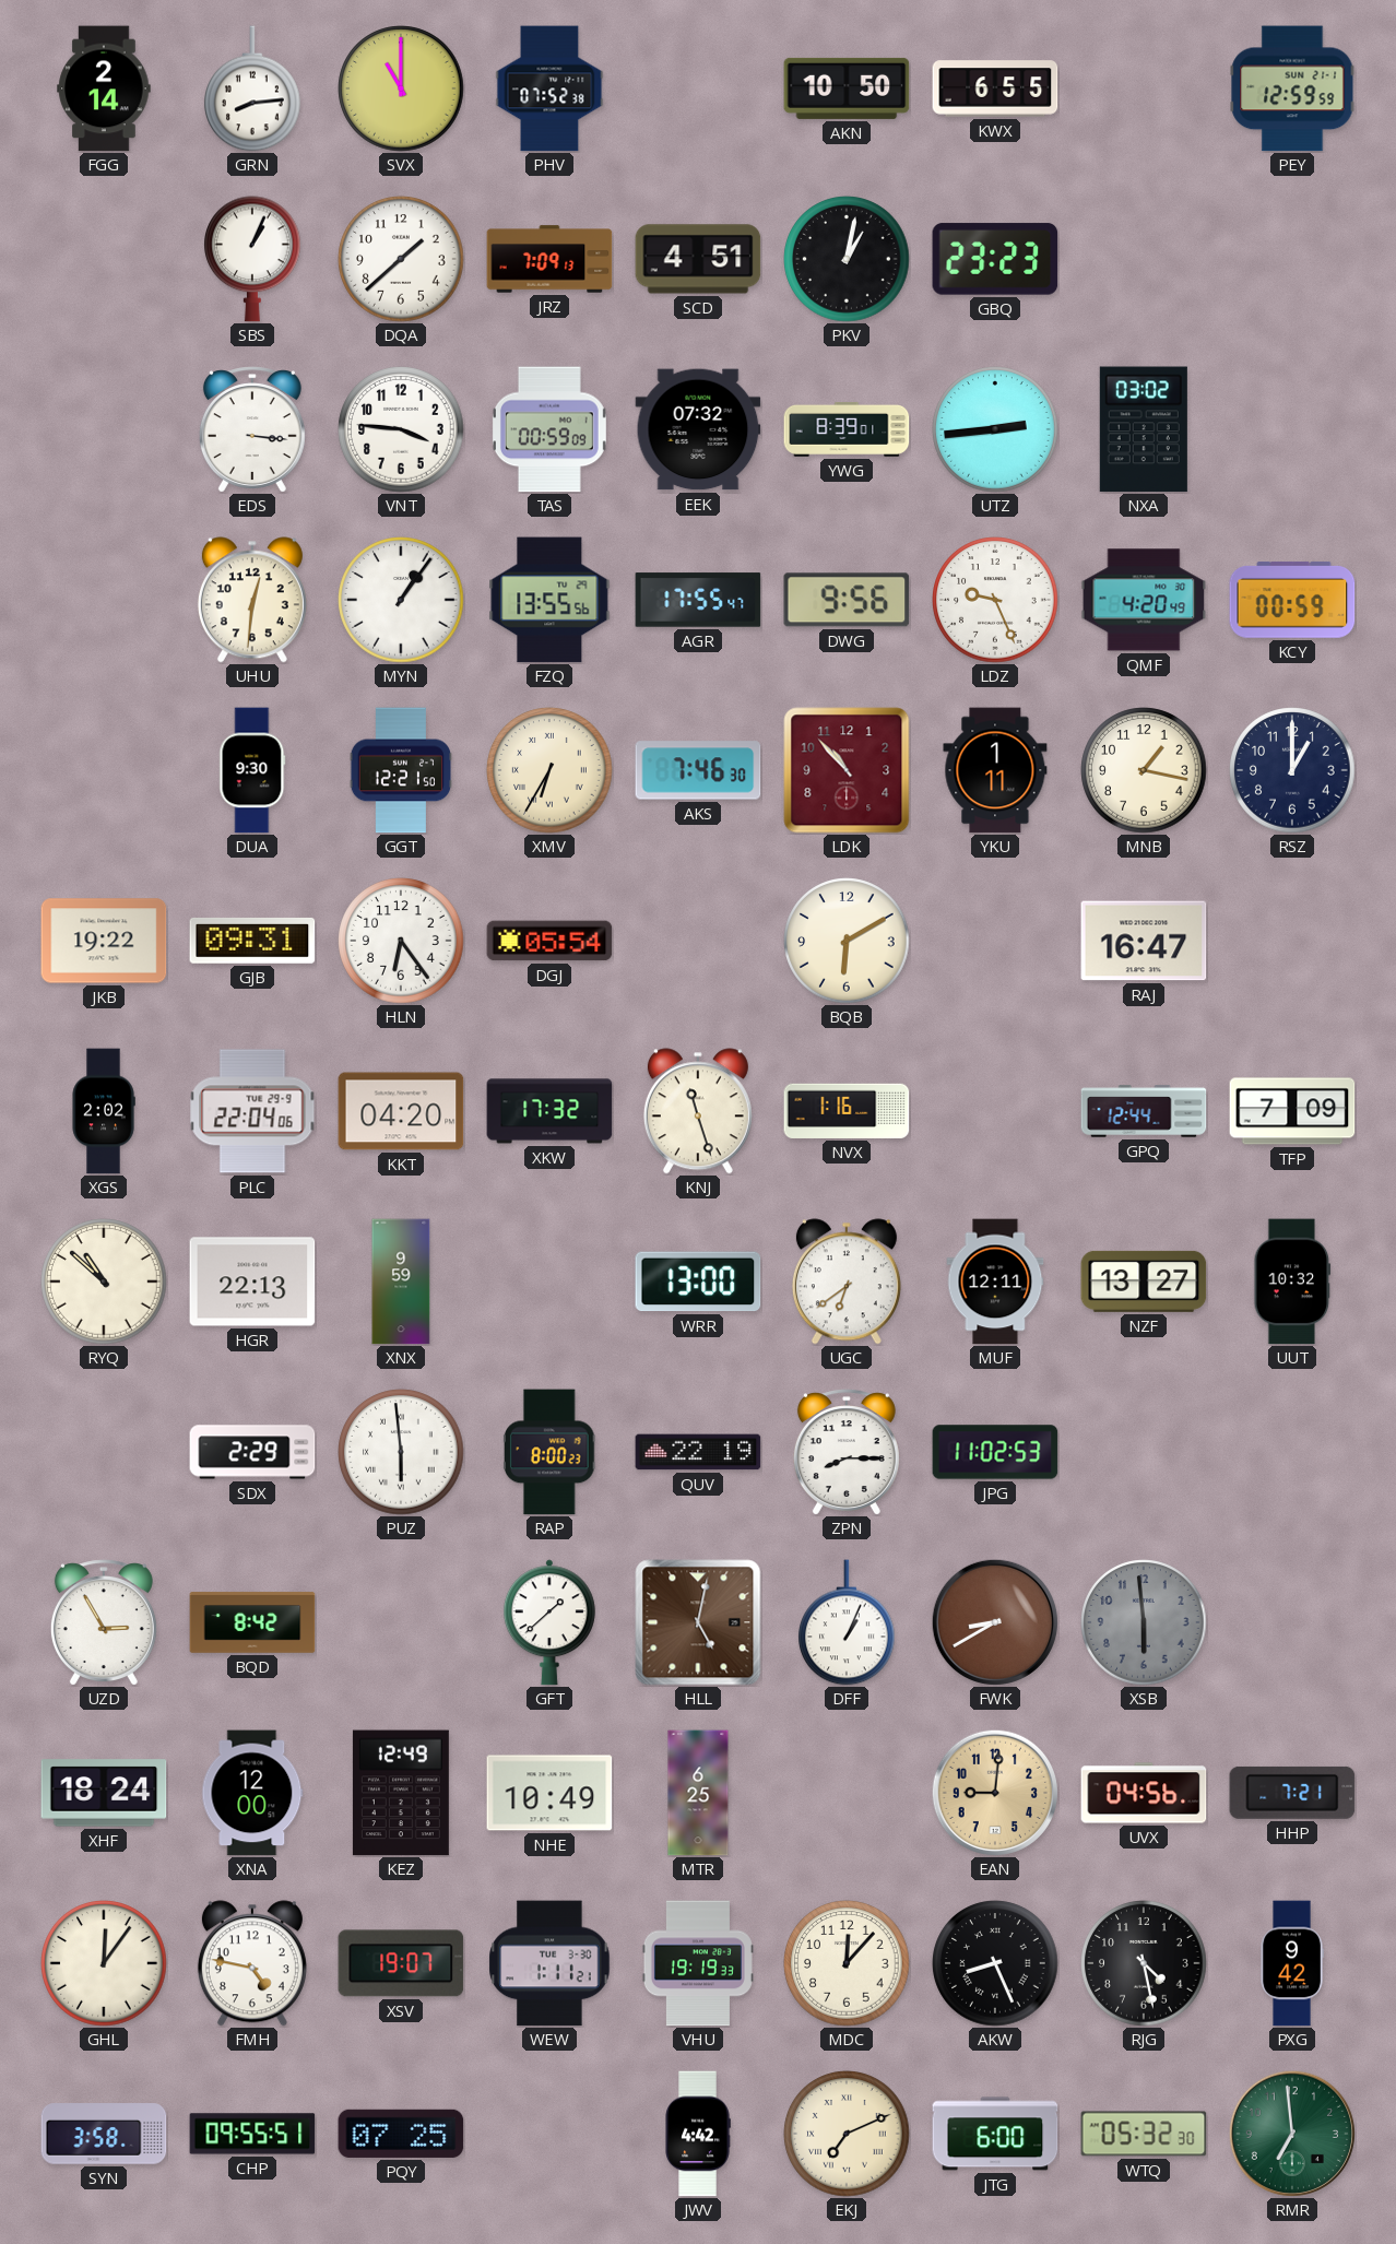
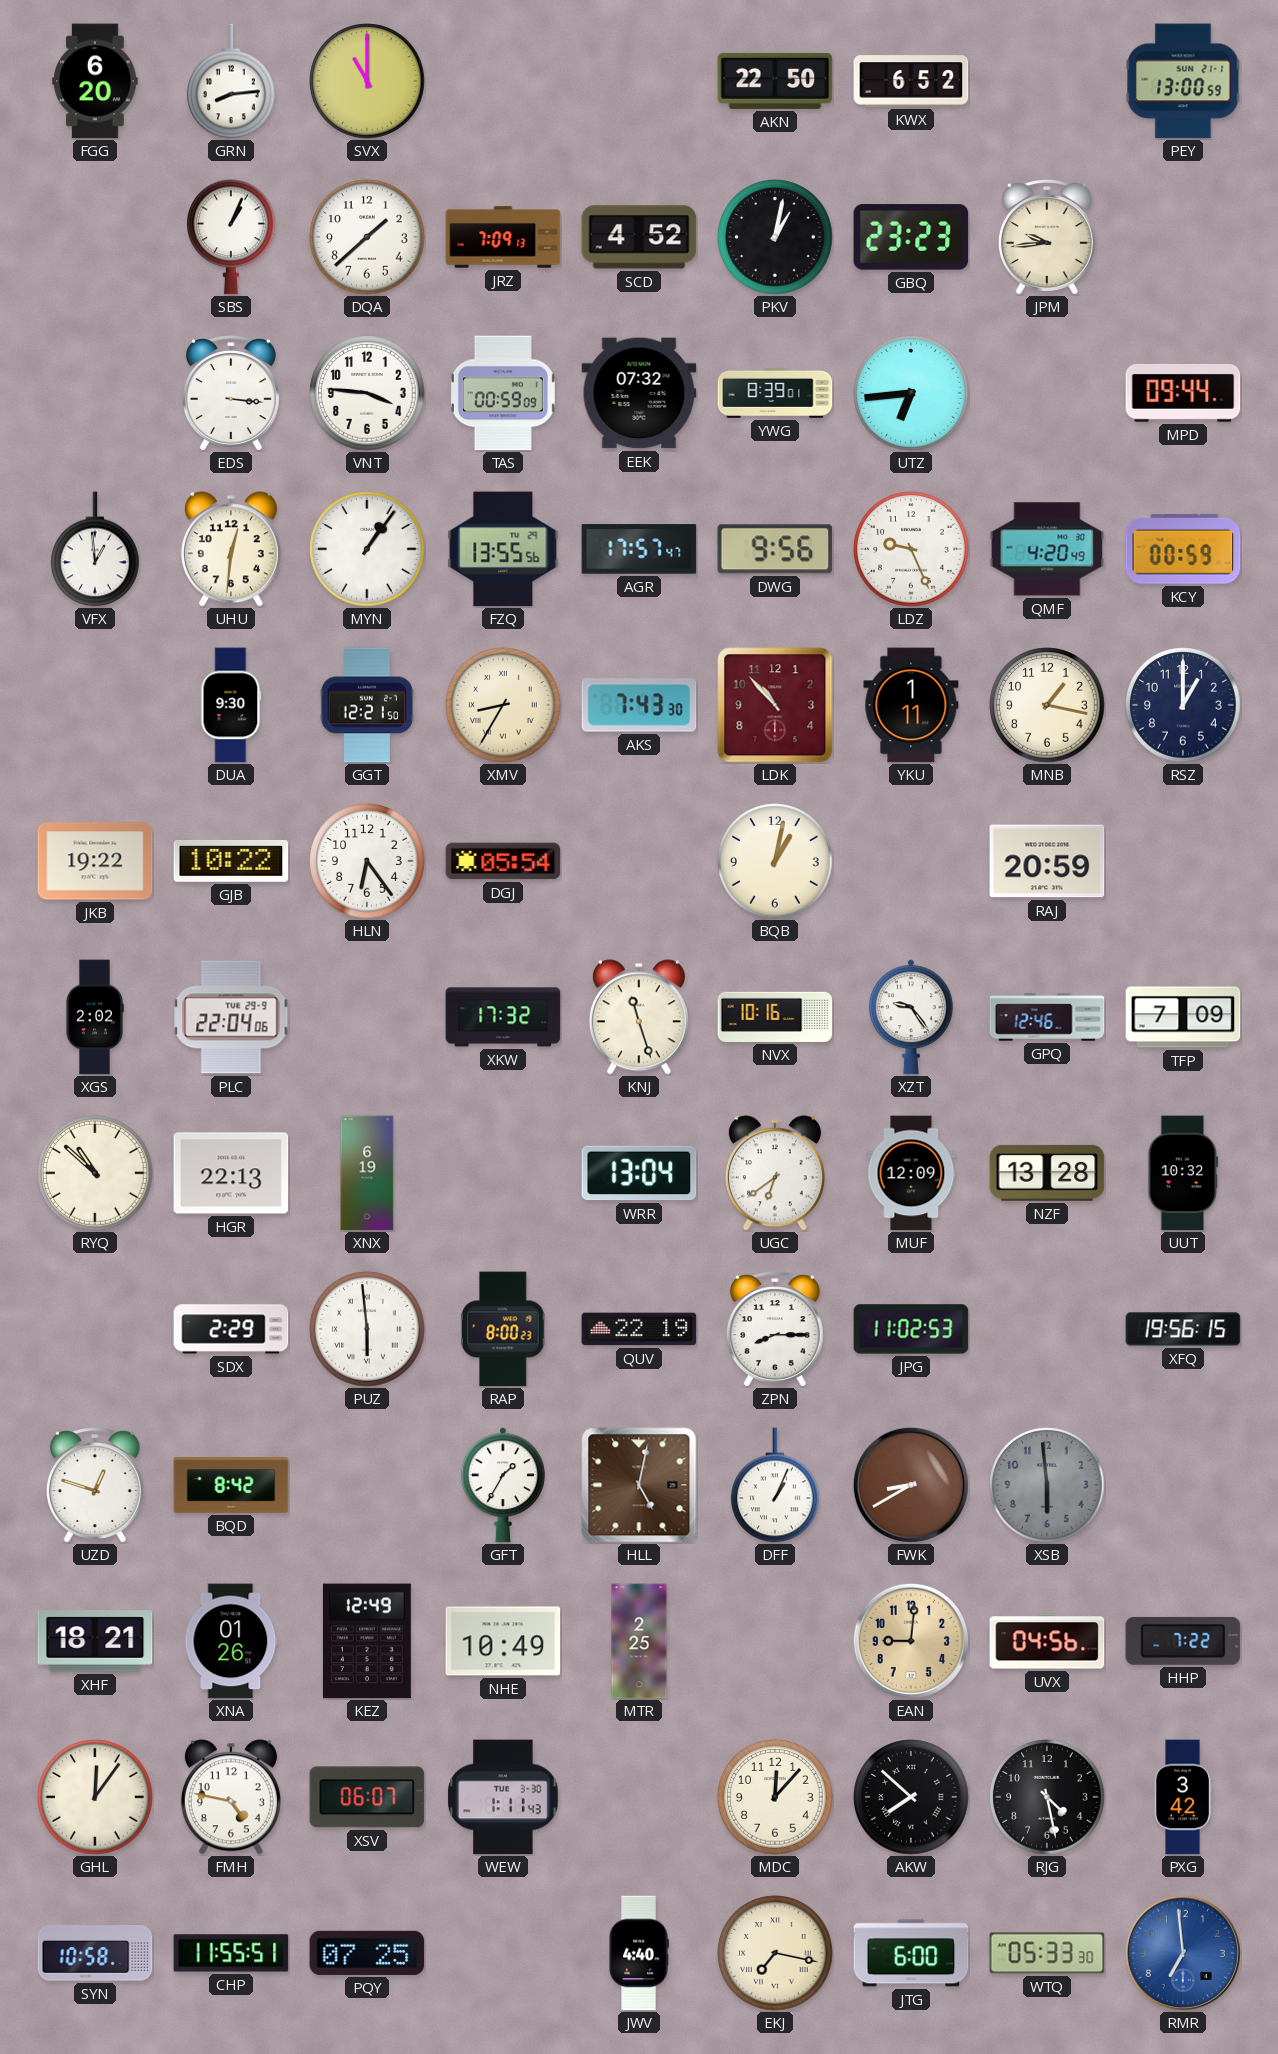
FGG: 2:14 -> 6:20
PHV: 07:52 -> none
AKN: 10:50 -> 22:50
KWX: 6:55 -> 6:52
PEY: 12:59 -> 13:00
SCD: 4:51 -> 4:52
JPM: none -> 9:44
UTZ: 2:44 -> 6:44
NXA: 03:02 -> none
MPD: none -> 09:44
VFX: none -> 12:59
AGR: 17:55 -> 17:57
XMV: 6:35 -> 8:35
AKS: 7:46 -> 7:43
GJB: 09:31 -> 10:22
BQB: 6:10 -> 1:02
RAJ: 16:47 -> 20:59
KKT: 04:20 -> none
NVX: 1:16 -> 10:16
XZT: none -> 9:24
GPQ: 12:44 -> 12:46
XNX: 9:59 -> 6:19
WRR: 13:00 -> 13:04
MUF: 12:11 -> 12:09
NZF: 13:27 -> 13:28
XFQ: none -> 19:56
UZD: 2:55 -> 12:48
GFT: 1:38 -> 1:35
XHF: 18:24 -> 18:21
XNA: 12:00 -> 01:26
MTR: 6:25 -> 2:25
HHP: 7:21 -> 7:22
XSV: 19:07 -> 06:07
WEW: 1:11:21 -> 1:11:43
VHU: 19:19 -> none
AKW: 8:26 -> 7:52
PXG: 9:42 -> 3:42
SYN: 3:58 -> 10:58
CHP: 09:55 -> 11:55
JWV: 4:42 -> 4:40
EKJ: 7:11 -> 7:17
WTQ: 05:32 -> 05:33
RMR dial: green -> blue
